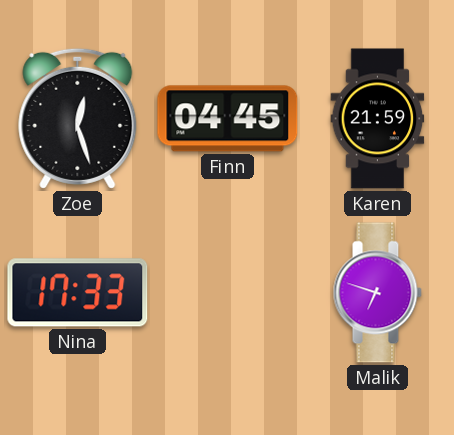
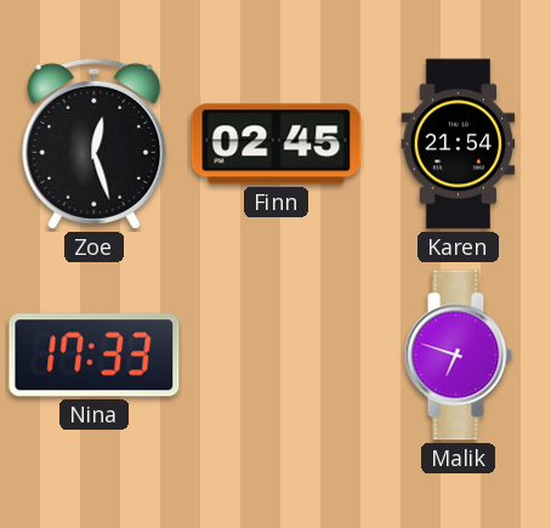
Finn: 04:45 -> 02:45
Karen: 21:59 -> 21:54
